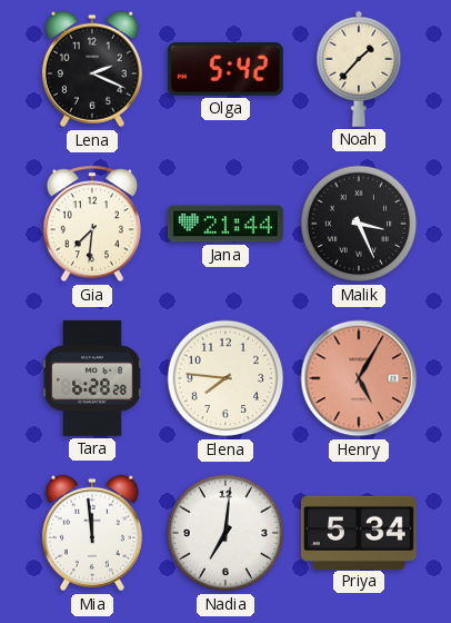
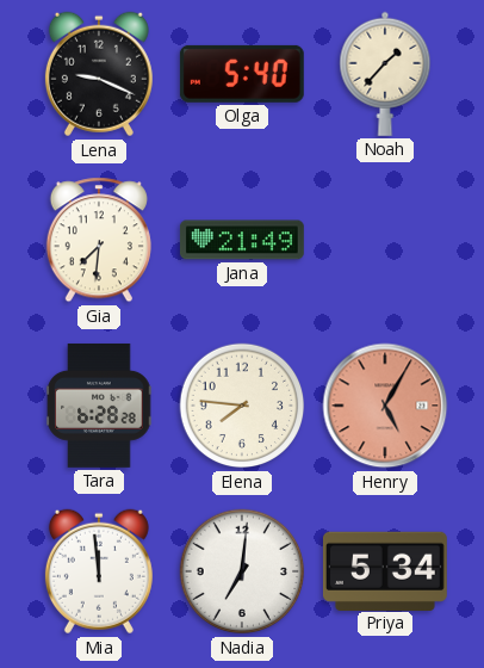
Lena: 2:19 -> 9:19
Olga: 5:42 -> 5:40
Jana: 21:44 -> 21:49
Malik: 3:26 -> none
